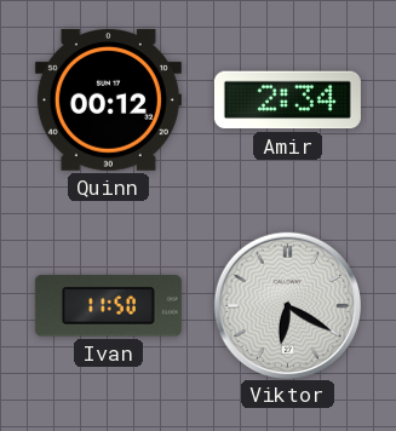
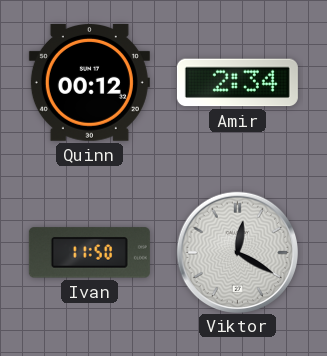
Viktor: 6:20 -> 12:20
